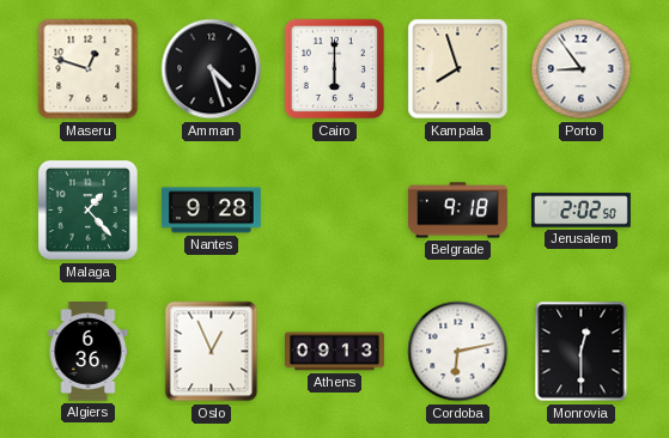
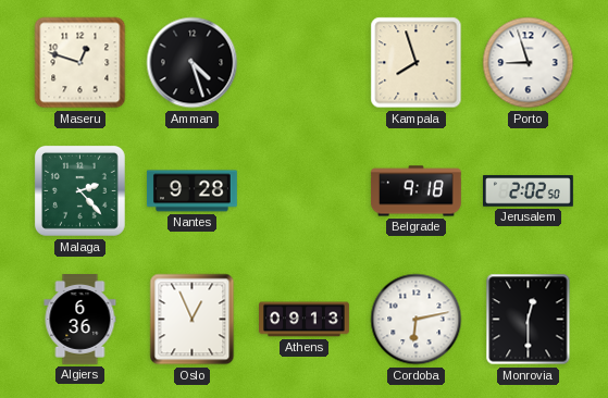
Cairo: 6:00 -> none
Porto: 8:54 -> 8:57
Malaga: 1:23 -> 2:23
